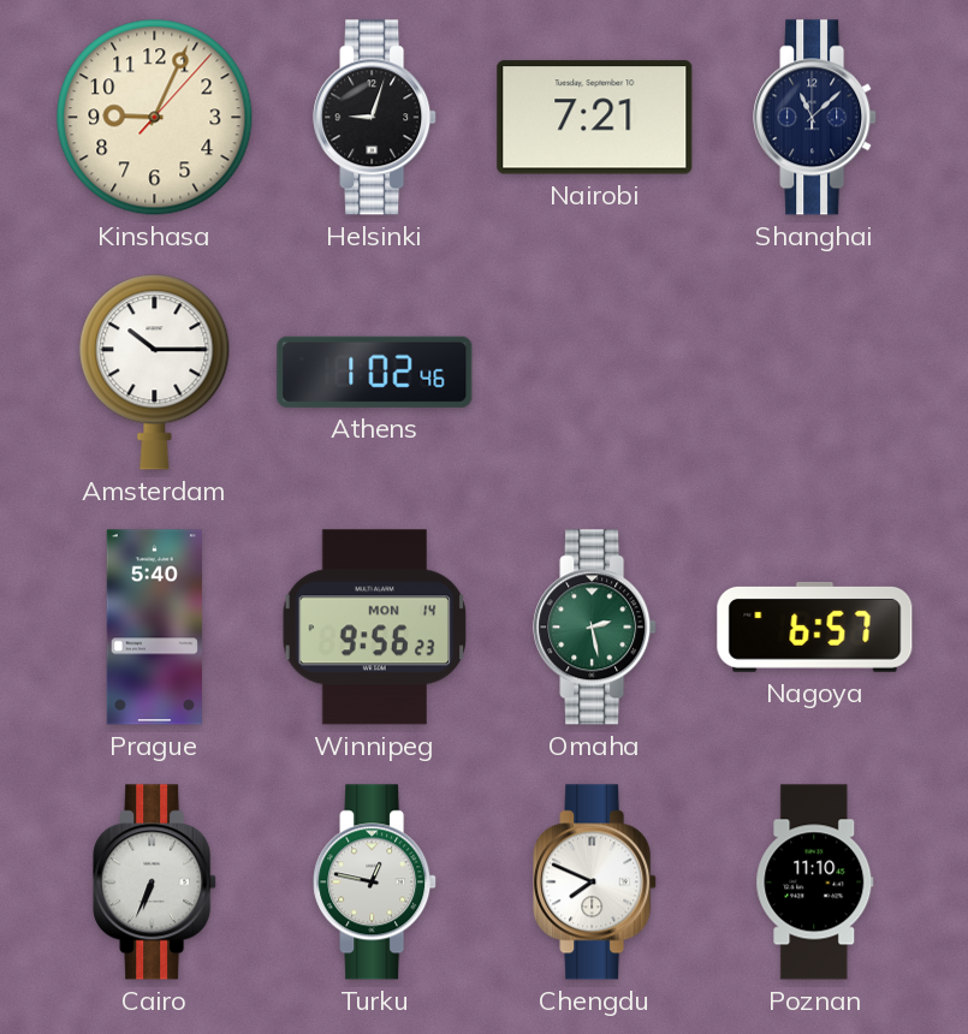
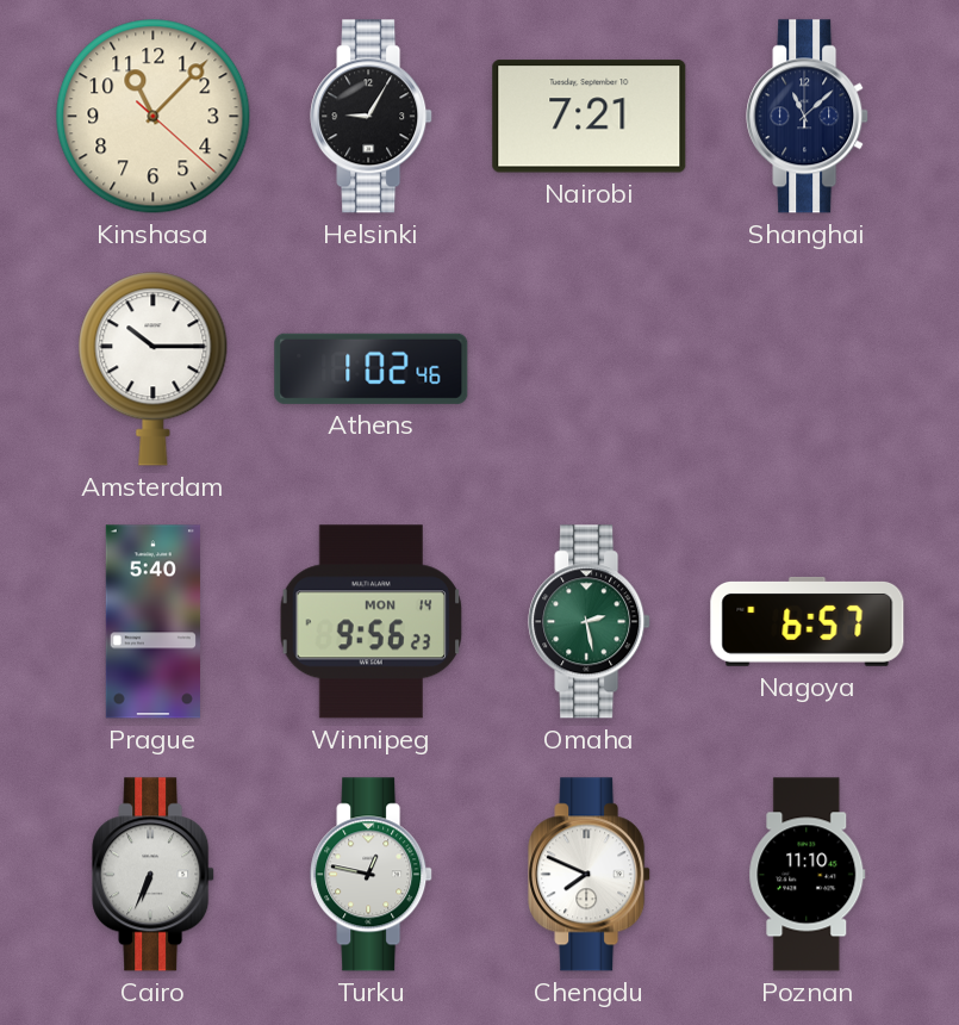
Kinshasa: 9:04 -> 11:07
Helsinki: 9:03 -> 9:05
